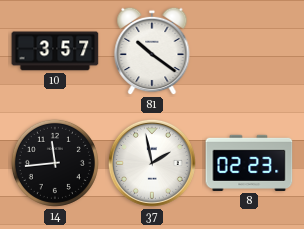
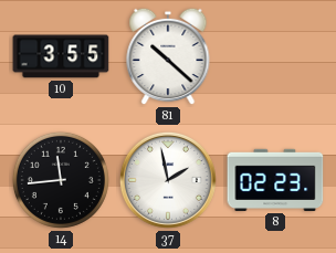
10: 3:57 -> 3:55
81: 10:21 -> 10:22
